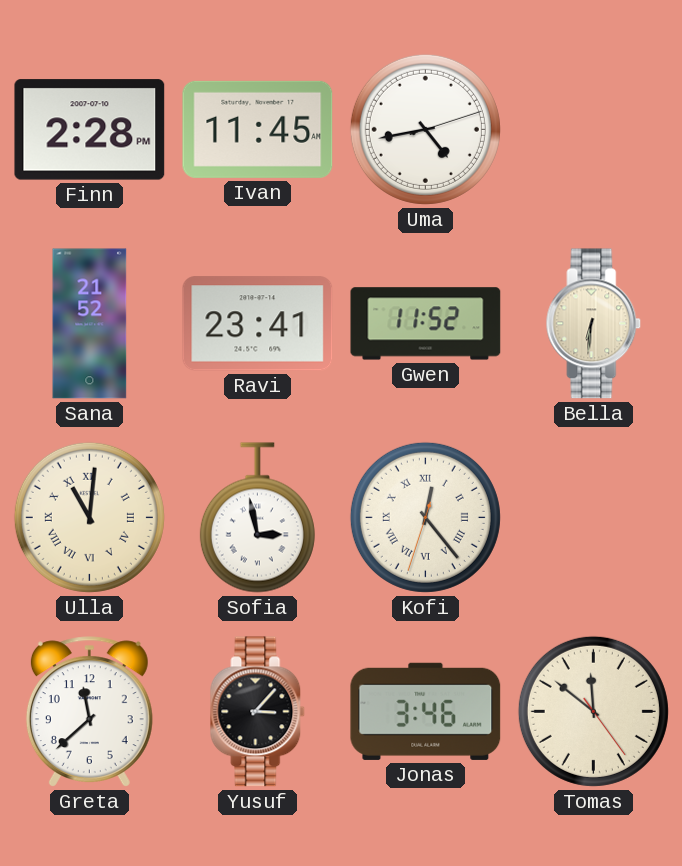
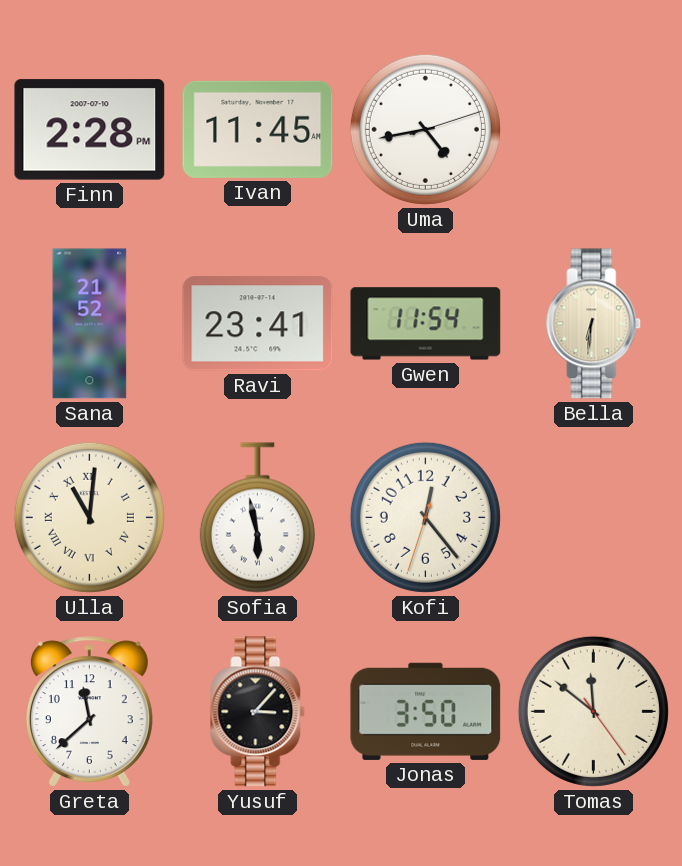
Gwen: 11:52 -> 11:54
Sofia: 2:58 -> 5:58
Kofi numerals: Roman -> Arabic
Jonas: 3:46 -> 3:50
